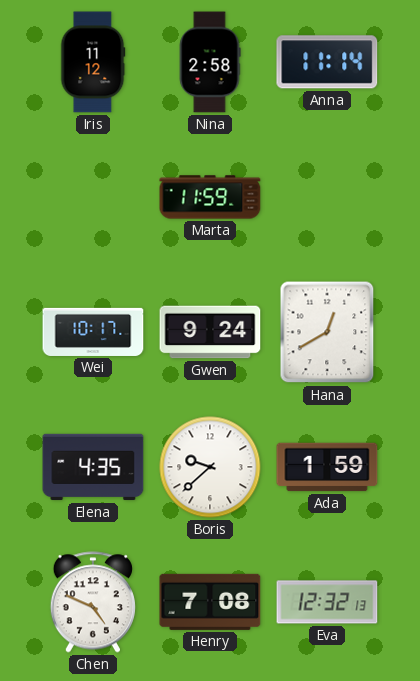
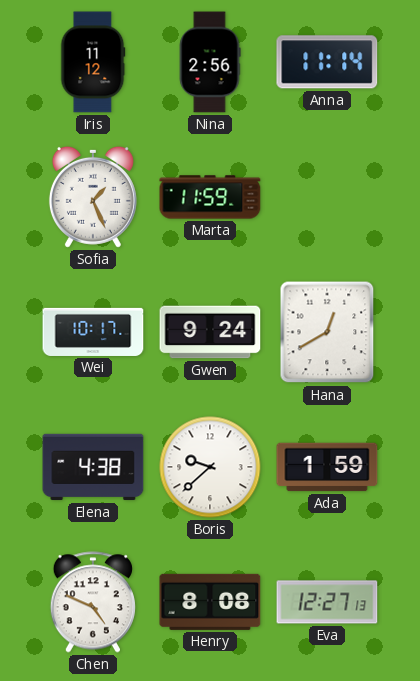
Nina: 2:58 -> 2:56
Sofia: none -> 1:26
Elena: 4:35 -> 4:38
Henry: 7:08 -> 8:08
Eva: 12:32 -> 12:27
